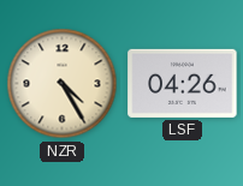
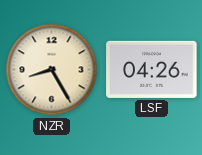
NZR: 4:25 -> 8:25
